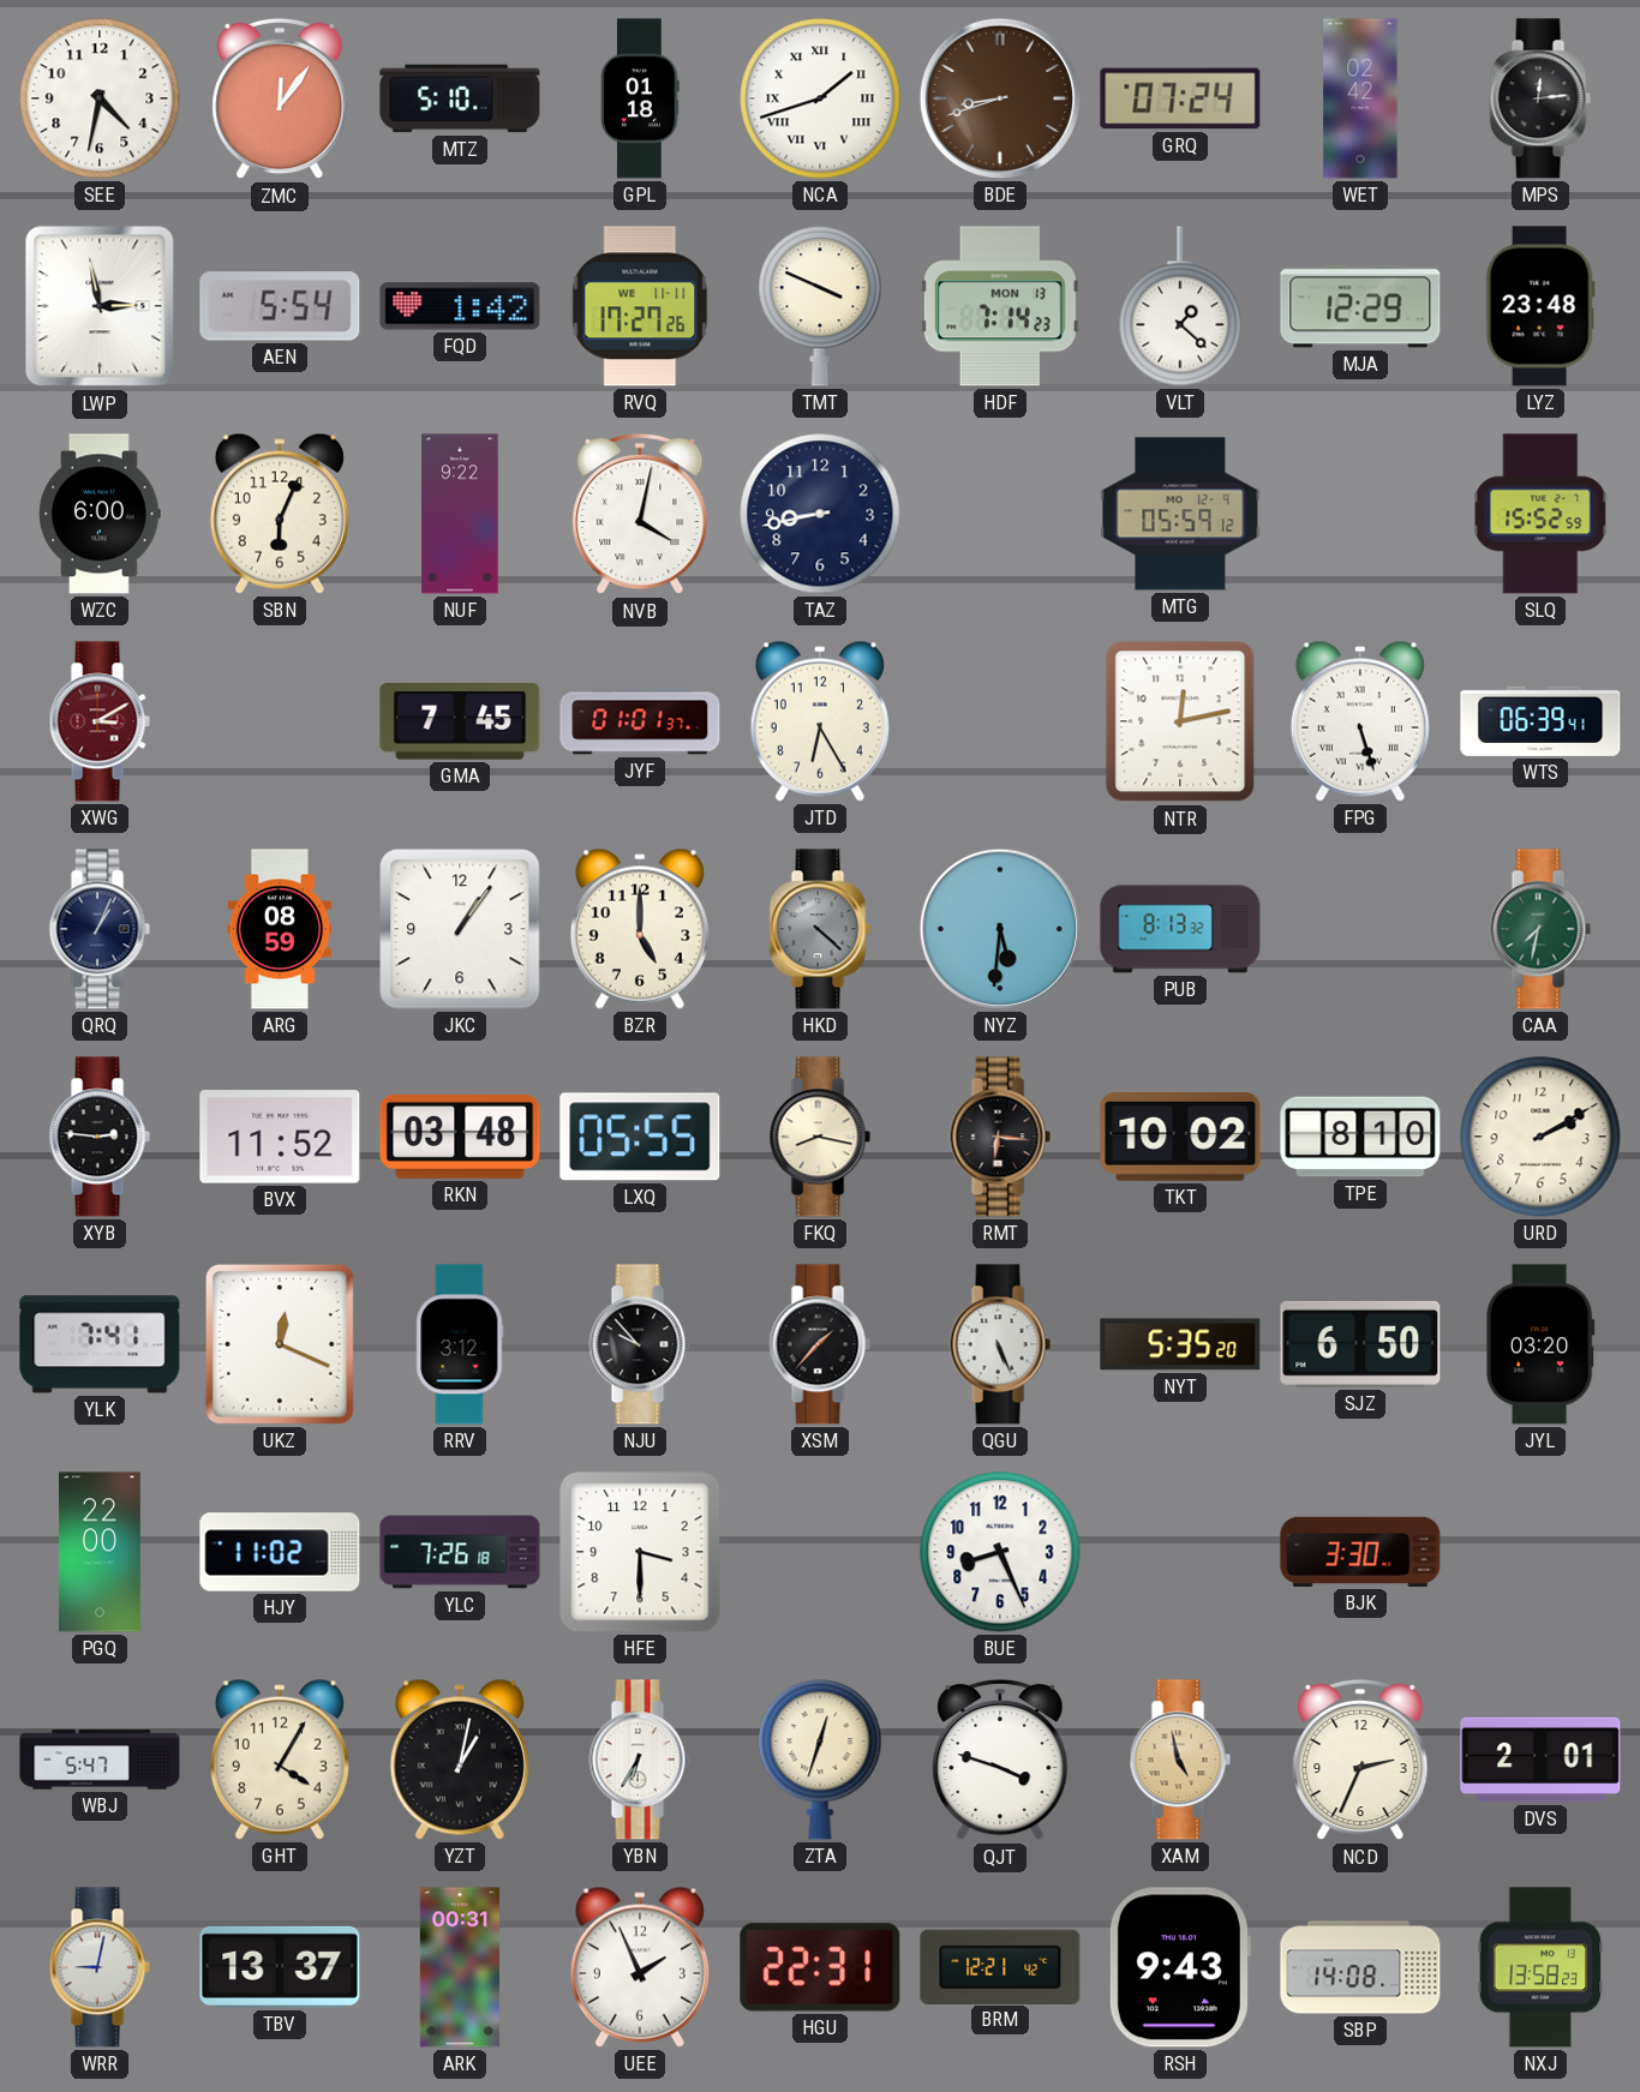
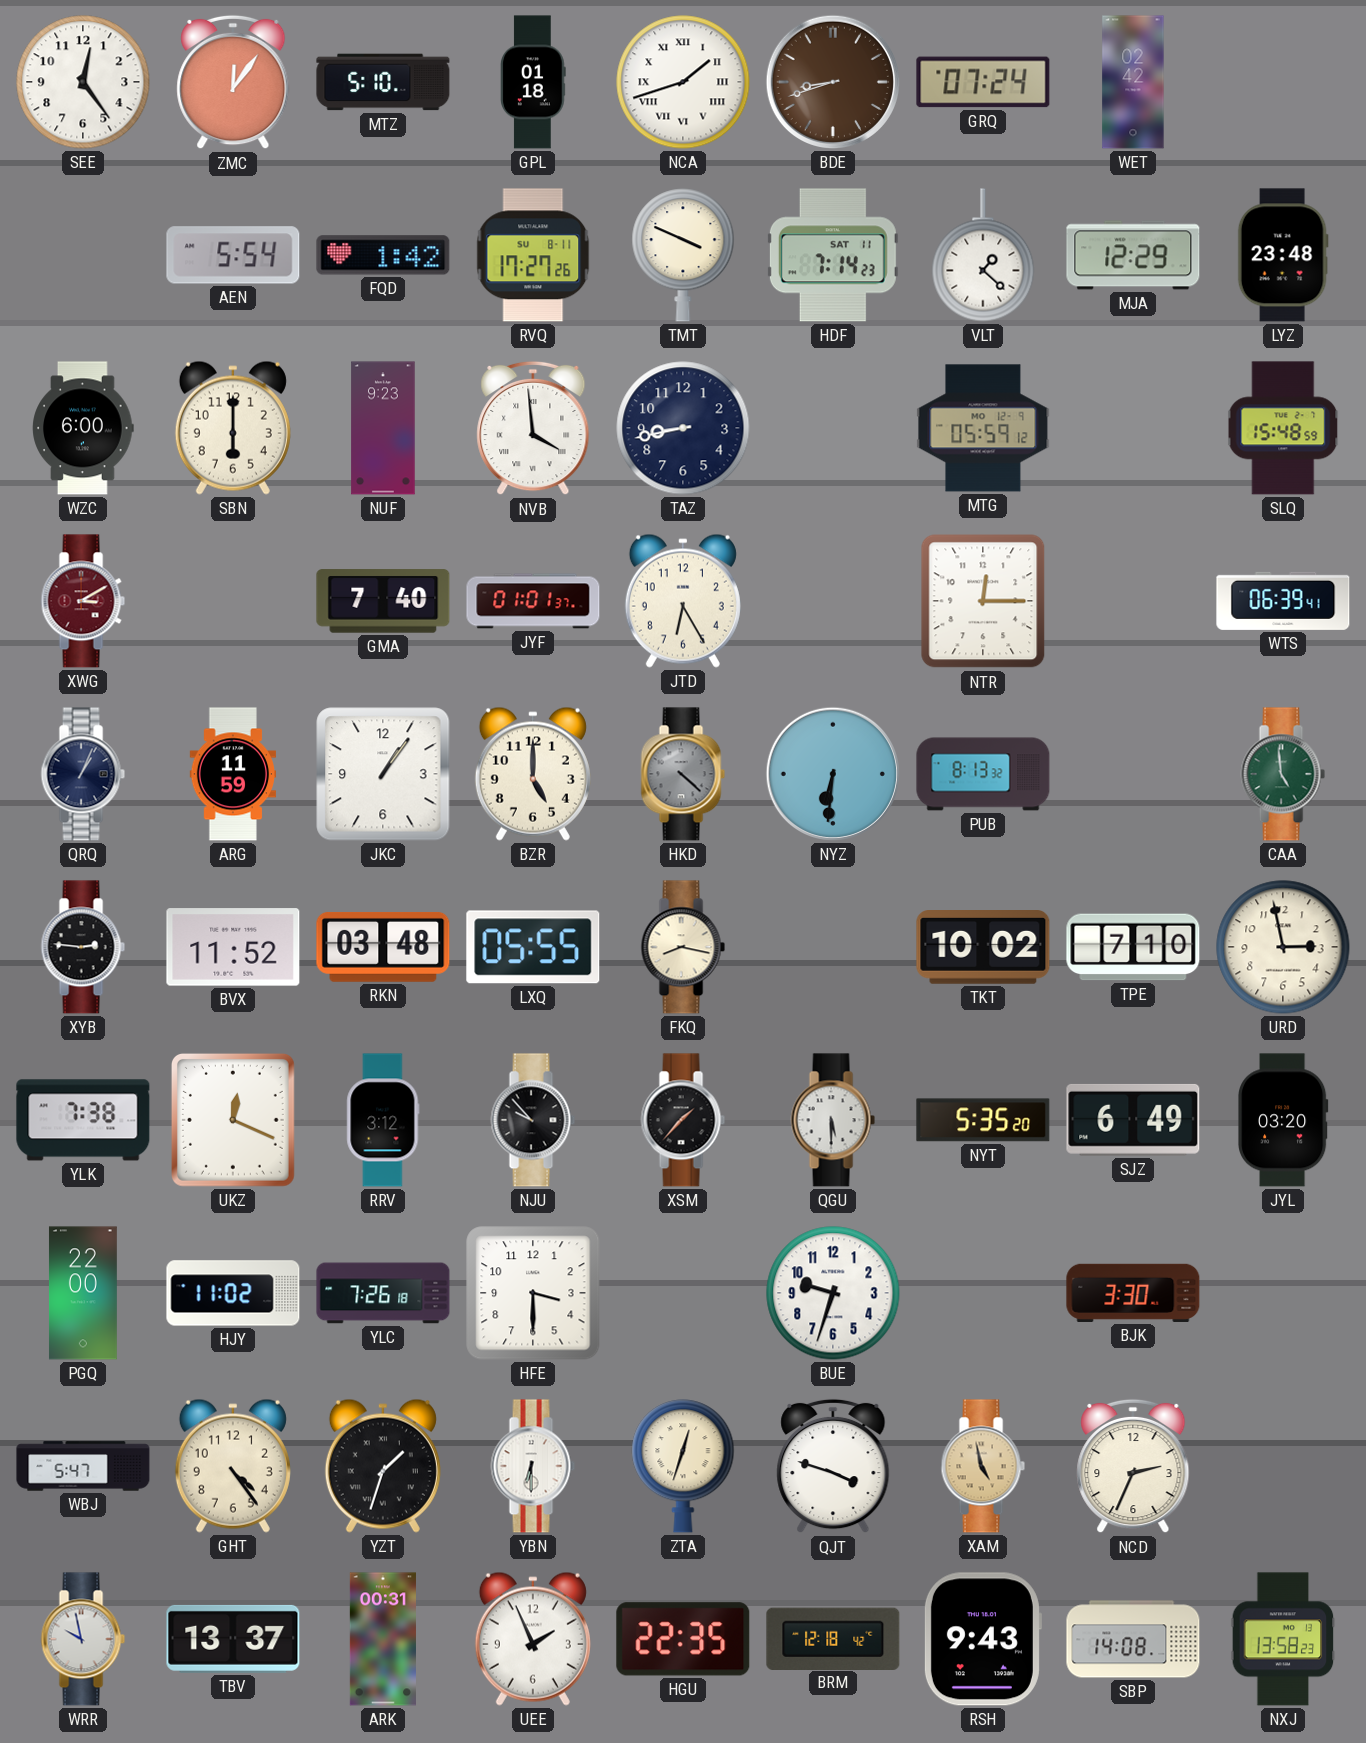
SEE: 4:32 -> 12:24
MPS: 12:14 -> none
LWP: 2:58 -> none
RVQ date: WE 11-11 -> SU 8-11
HDF date: MON 13 -> SAT 11
SBN: 6:04 -> 6:00
NUF: 9:22 -> 9:23
NVB: 4:02 -> 3:59
SLQ: 15:52 -> 15:48
GMA: 7:45 -> 7:40
NTR: 12:13 -> 12:15
FPG: 5:27 -> none
ARG: 08:59 -> 11:59
NYZ: 5:31 -> 6:31
CAA: 7:32 -> 4:59
RMT: 6:16 -> none
TPE: 8:10 -> 7:10
URD: 2:10 -> 2:58
YLK: 7:41 -> 7:38
QGU: 5:26 -> 5:30
SJZ: 6:50 -> 6:49
BUE: 8:26 -> 9:33
GHT: 4:05 -> 4:24
YZT: 1:02 -> 1:33
YBN: 6:35 -> 6:30
DVS: 2:01 -> none
WRR: 9:02 -> 9:58
HGU: 22:31 -> 22:35
BRM: 12:21 -> 12:18
